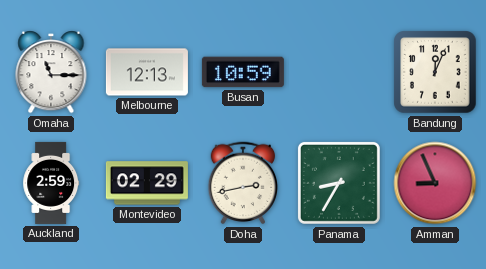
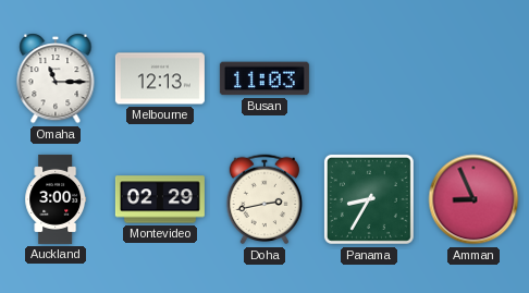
Busan: 10:59 -> 11:03
Bandung: 12:04 -> none
Auckland: 2:59 -> 3:00
